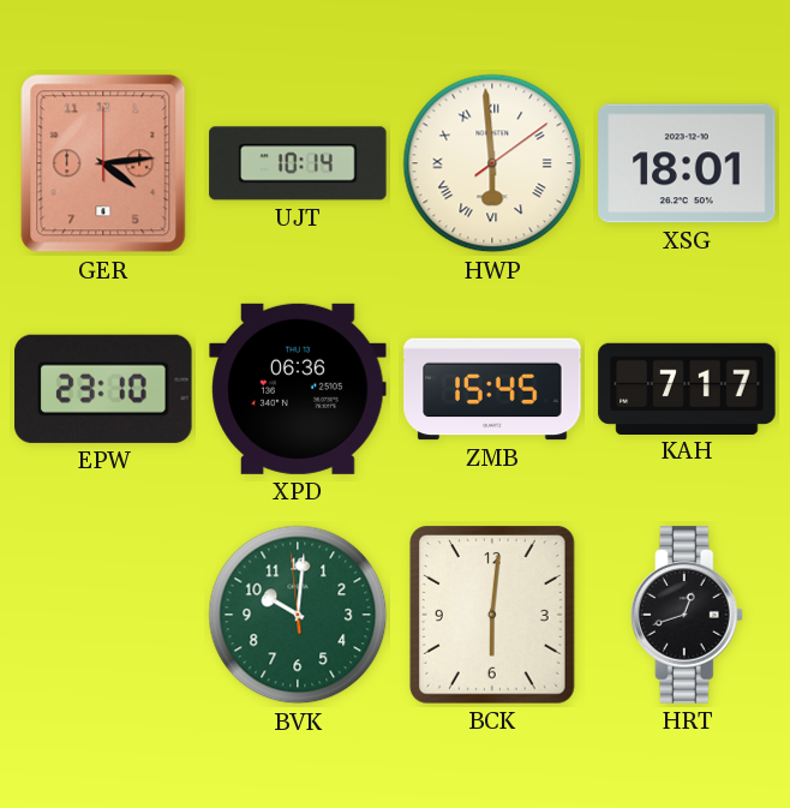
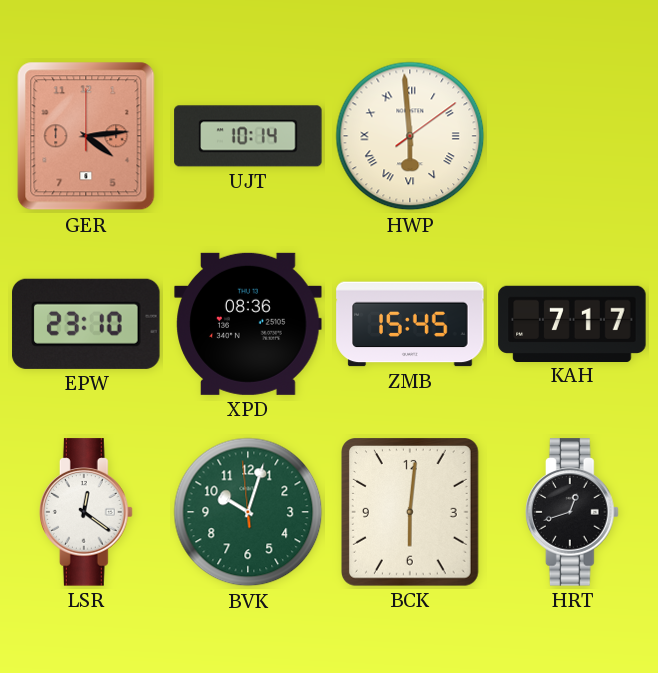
XSG: 18:01 -> none
XPD: 06:36 -> 08:36
LSR: none -> 12:21
BVK: 10:00 -> 10:02
